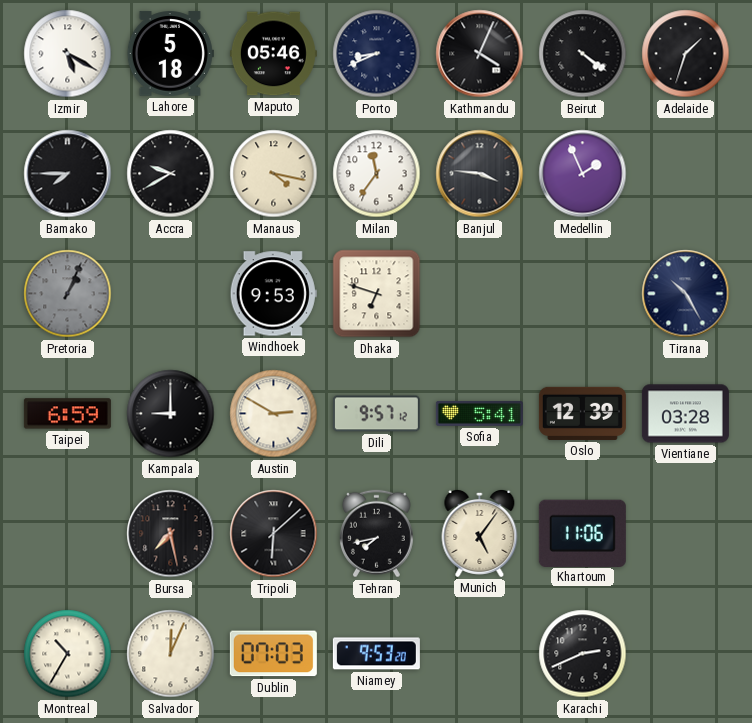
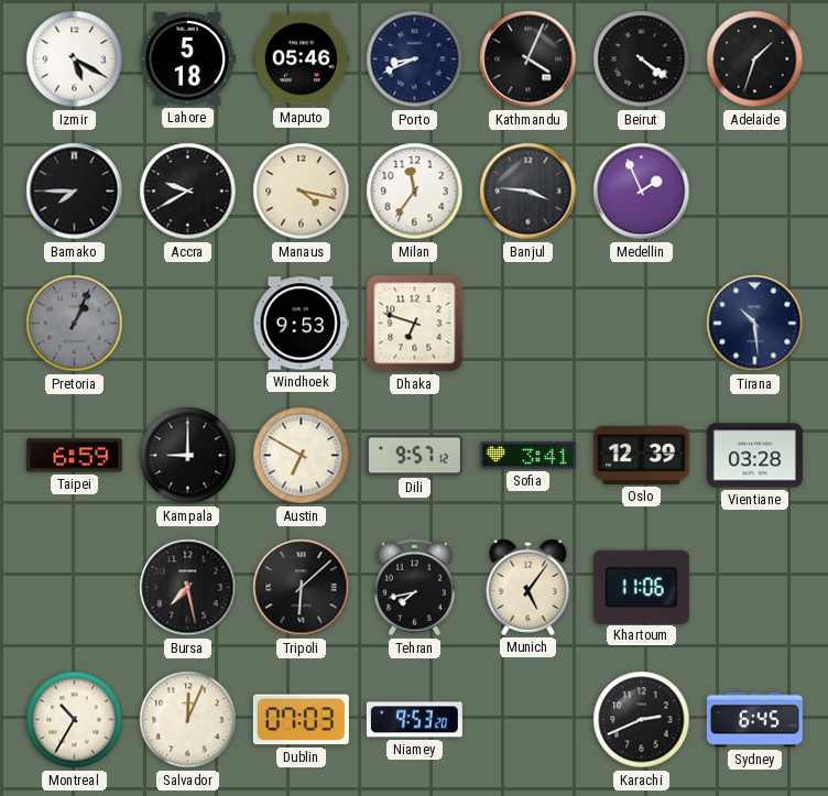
Tirana: 10:25 -> 10:29
Austin: 2:50 -> 6:50
Sofia: 5:41 -> 3:41
Sydney: none -> 6:45
